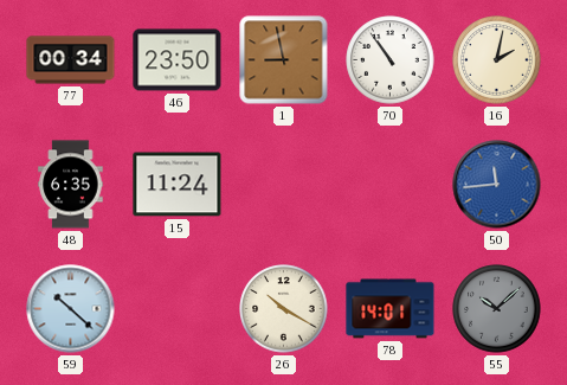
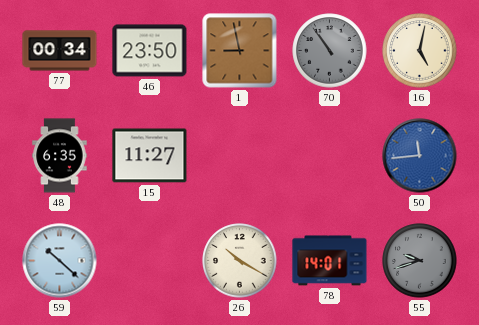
70 dial: white -> grey
16: 2:02 -> 5:02
15: 11:24 -> 11:27
55: 10:08 -> 9:42
